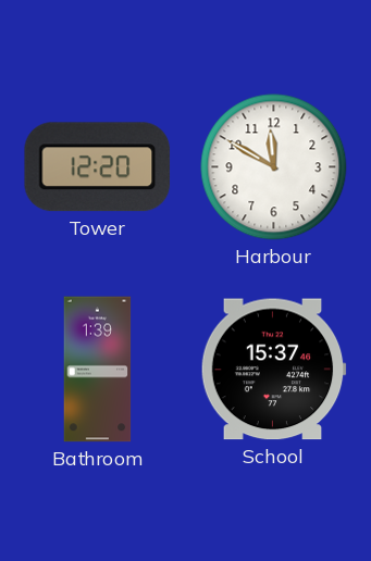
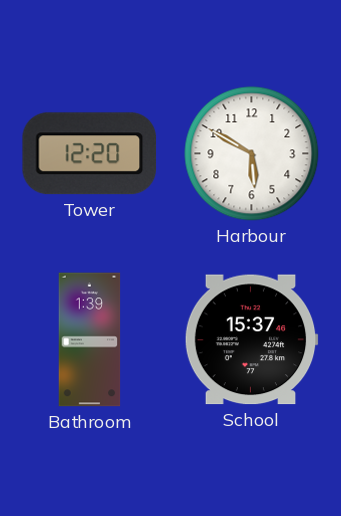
Harbour: 11:50 -> 5:50
